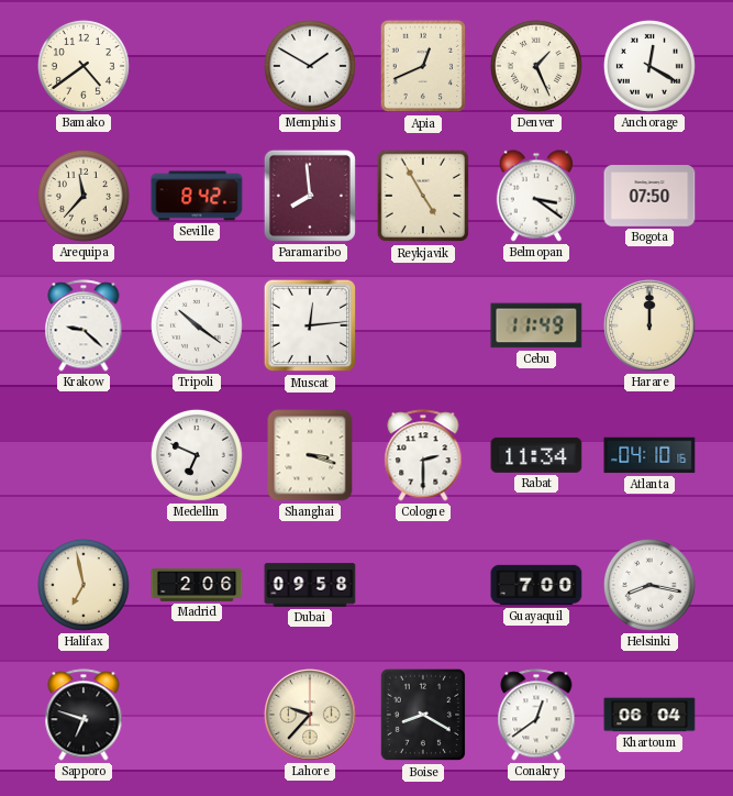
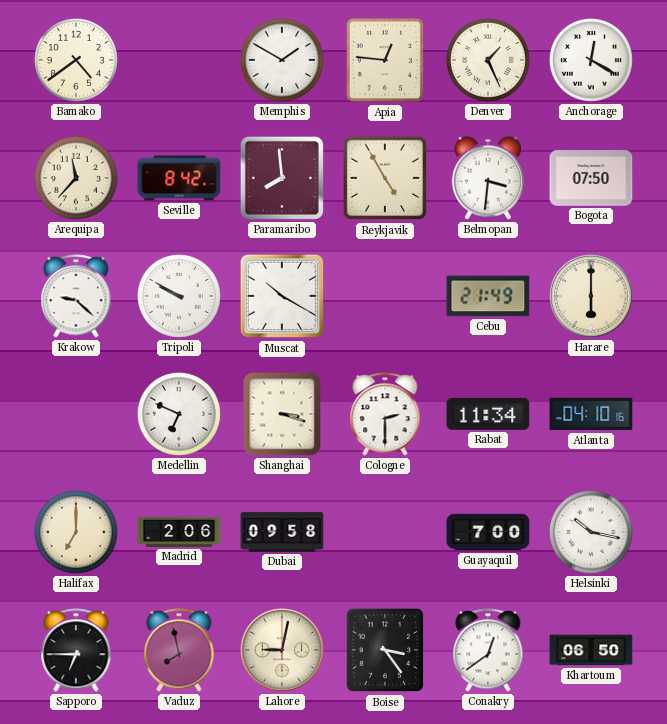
Apia: 12:41 -> 12:46
Belmopan: 3:21 -> 3:31
Tripoli: 10:21 -> 9:50
Muscat: 12:14 -> 10:20
Cebu: 11:49 -> 21:49
Harare: 12:00 -> 6:00
Halifax: 6:58 -> 7:00
Helsinki: 8:17 -> 10:17
Sapporo: 6:48 -> 6:45
Vaduz: none -> 7:58
Lahore: 9:37 -> 9:02
Boise: 8:20 -> 3:24
Khartoum: 06:04 -> 06:50
